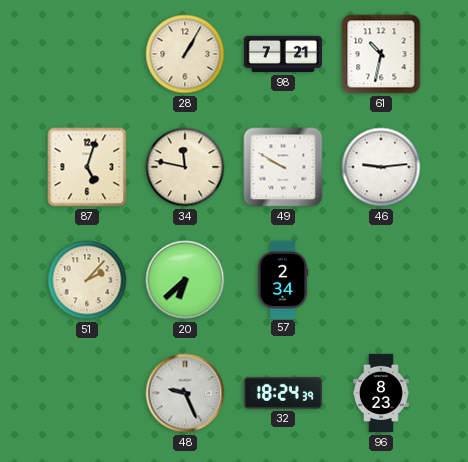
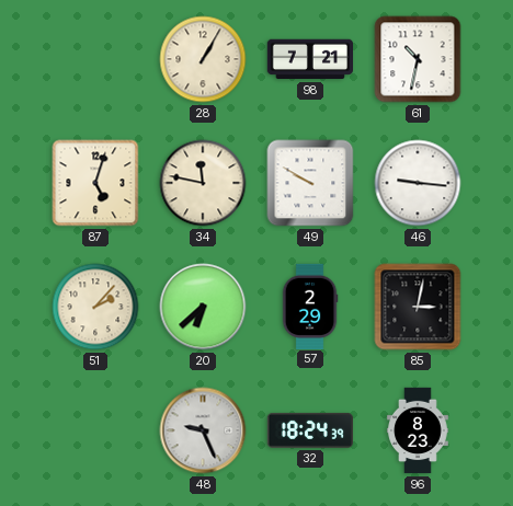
46: 9:14 -> 9:16
57: 2:34 -> 2:29
85: none -> 3:02
